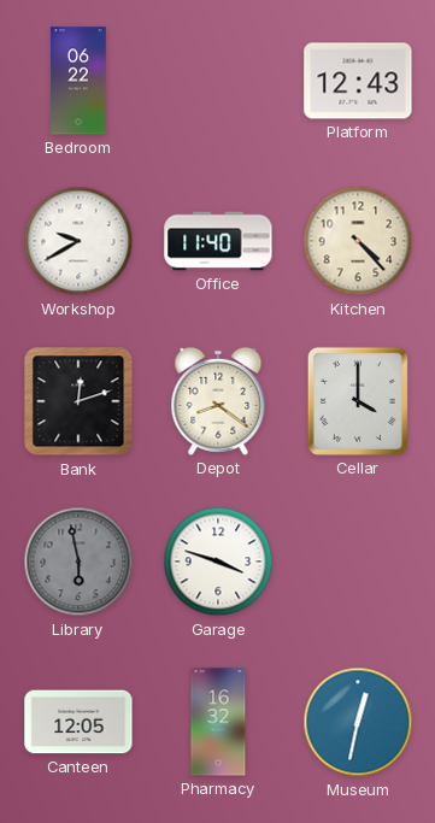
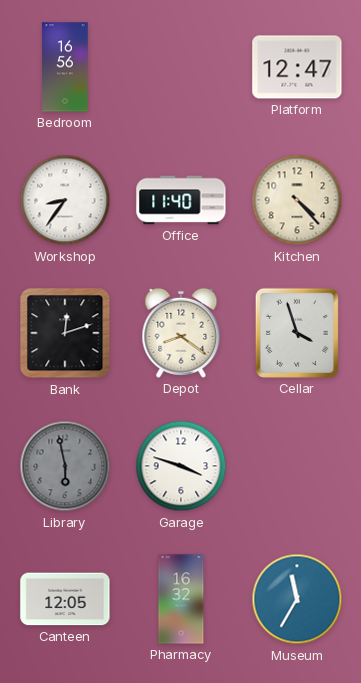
Bedroom: 06:22 -> 16:56
Platform: 12:43 -> 12:47
Workshop: 9:40 -> 8:36
Cellar: 4:00 -> 3:57
Museum: 12:32 -> 11:35
